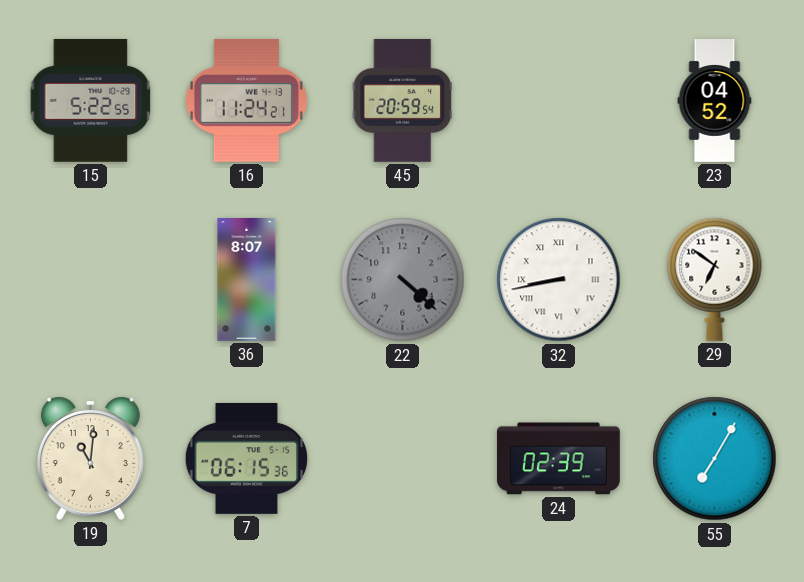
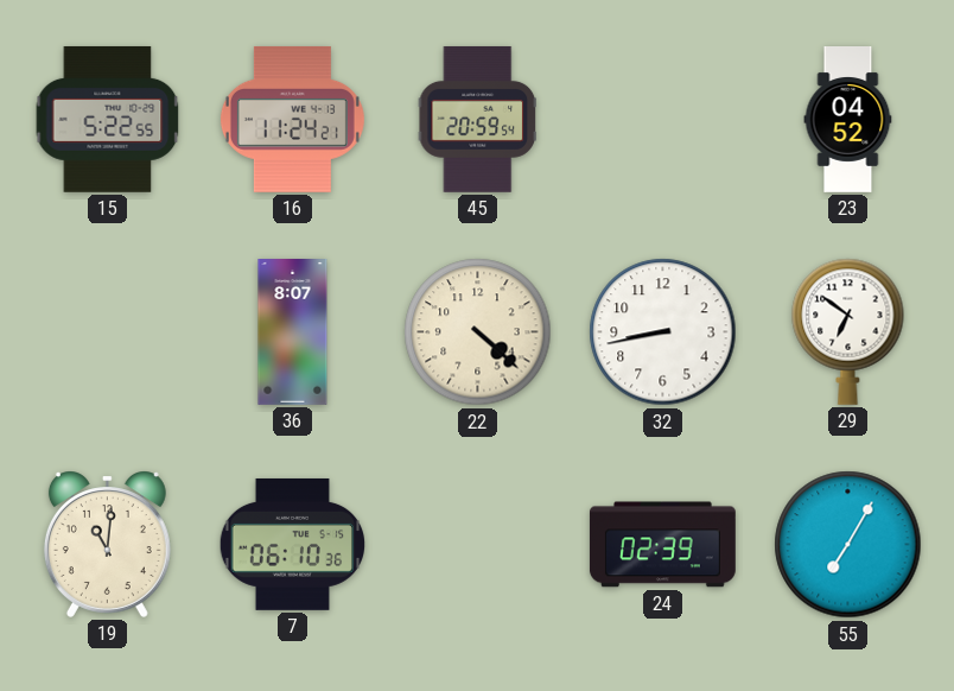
22 dial: grey -> cream
32 numerals: Roman -> Arabic
7: 06:15 -> 06:10
